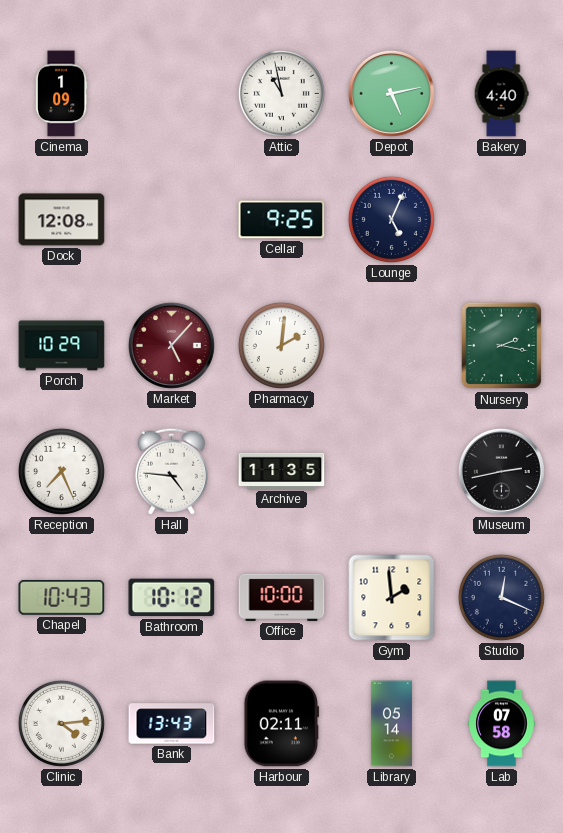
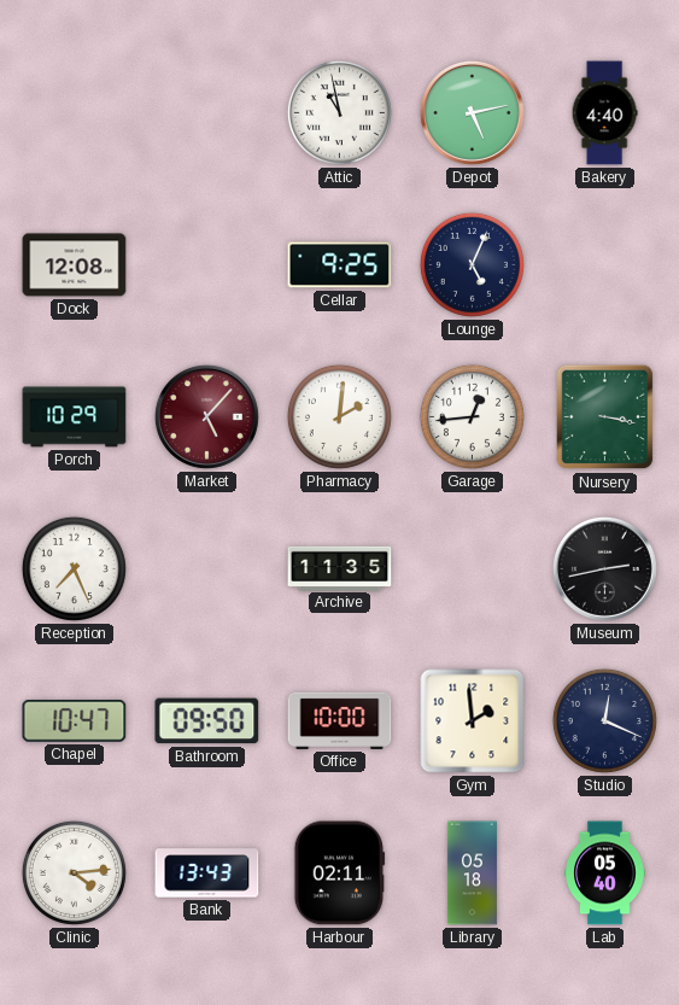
Cinema: 1:09 -> none
Garage: none -> 12:44
Nursery: 2:17 -> 3:17
Hall: 4:46 -> none
Chapel: 10:43 -> 10:47
Bathroom: 10:12 -> 09:50
Library: 05:14 -> 05:18
Lab: 07:58 -> 05:40
